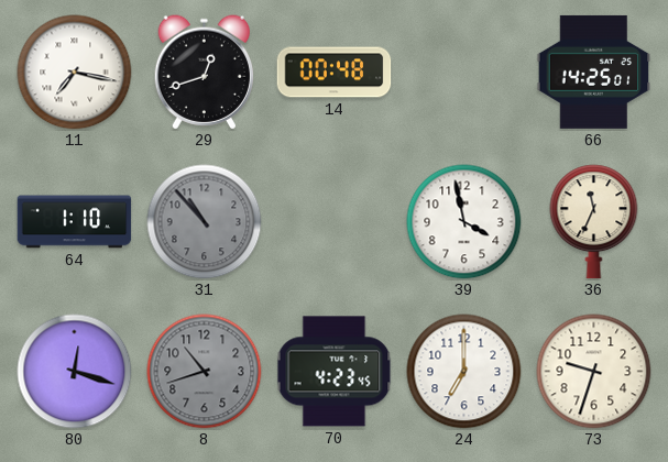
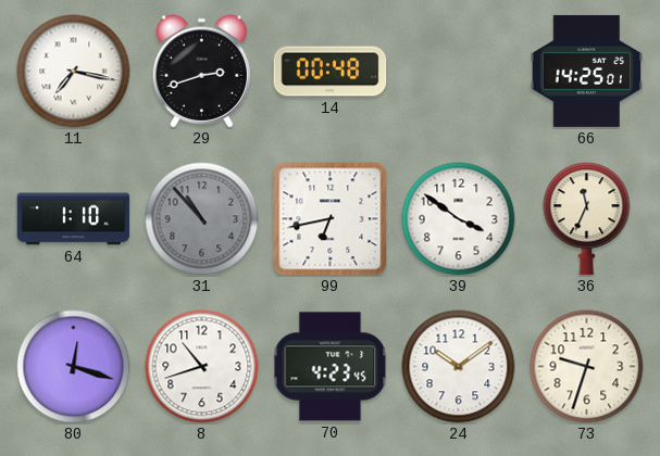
29: 12:42 -> 2:42
99: none -> 6:43
39: 3:58 -> 3:51
8 dial: grey -> white
24: 7:00 -> 10:09
